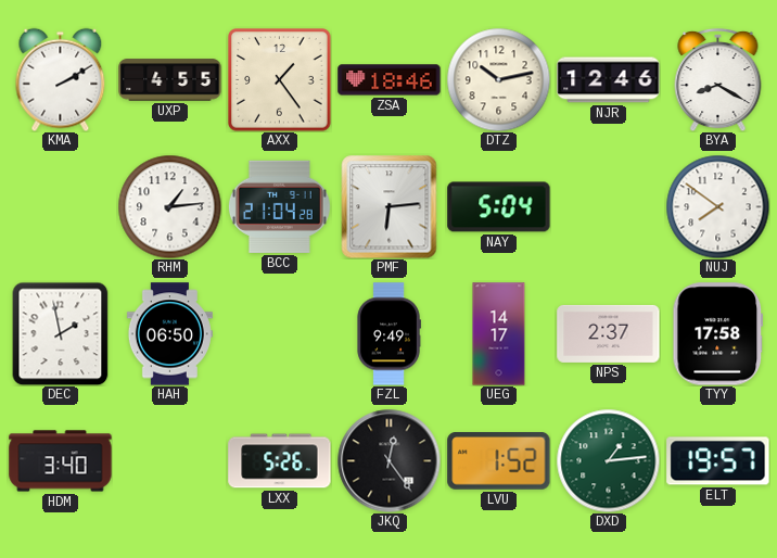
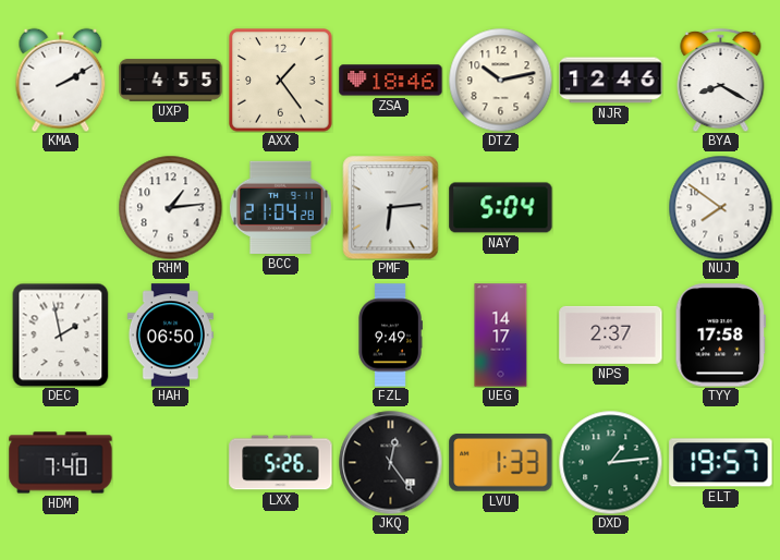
HDM: 3:40 -> 7:40
LVU: 1:52 -> 1:33
